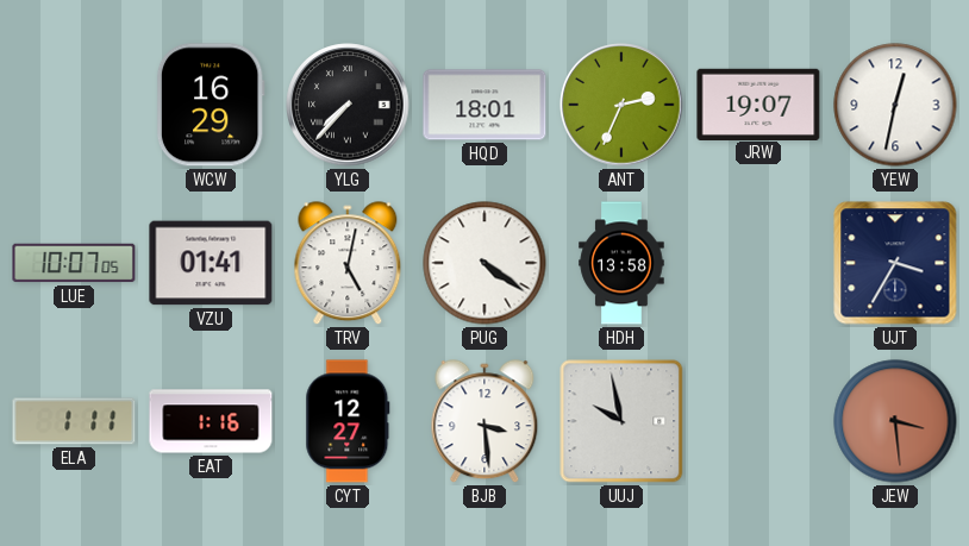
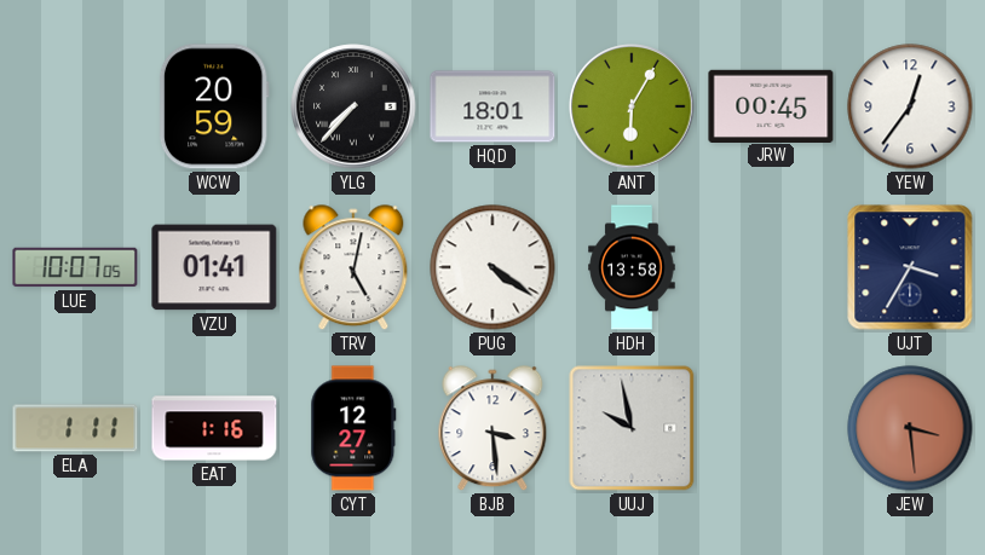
WCW: 16:29 -> 20:59
ANT: 2:34 -> 6:05
JRW: 19:07 -> 00:45
YEW: 12:32 -> 12:36
